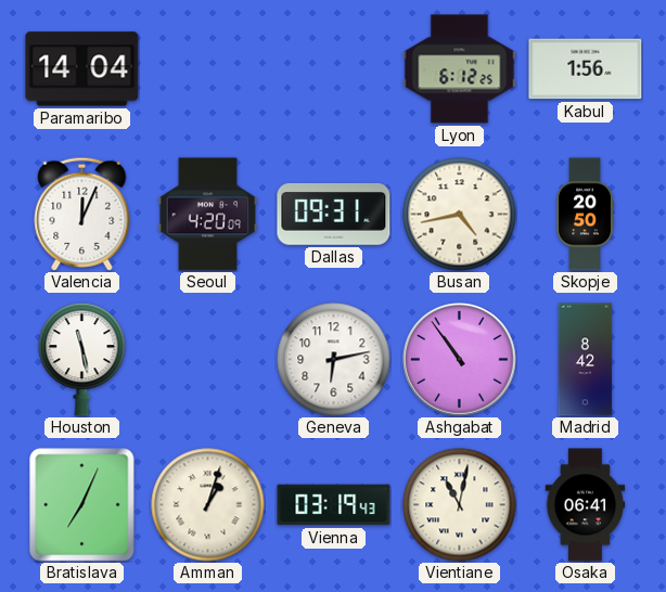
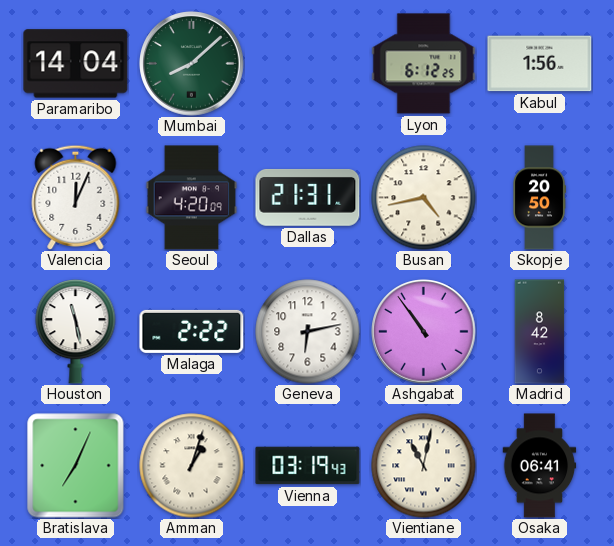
Mumbai: none -> 8:08
Dallas: 09:31 -> 21:31
Malaga: none -> 2:22
